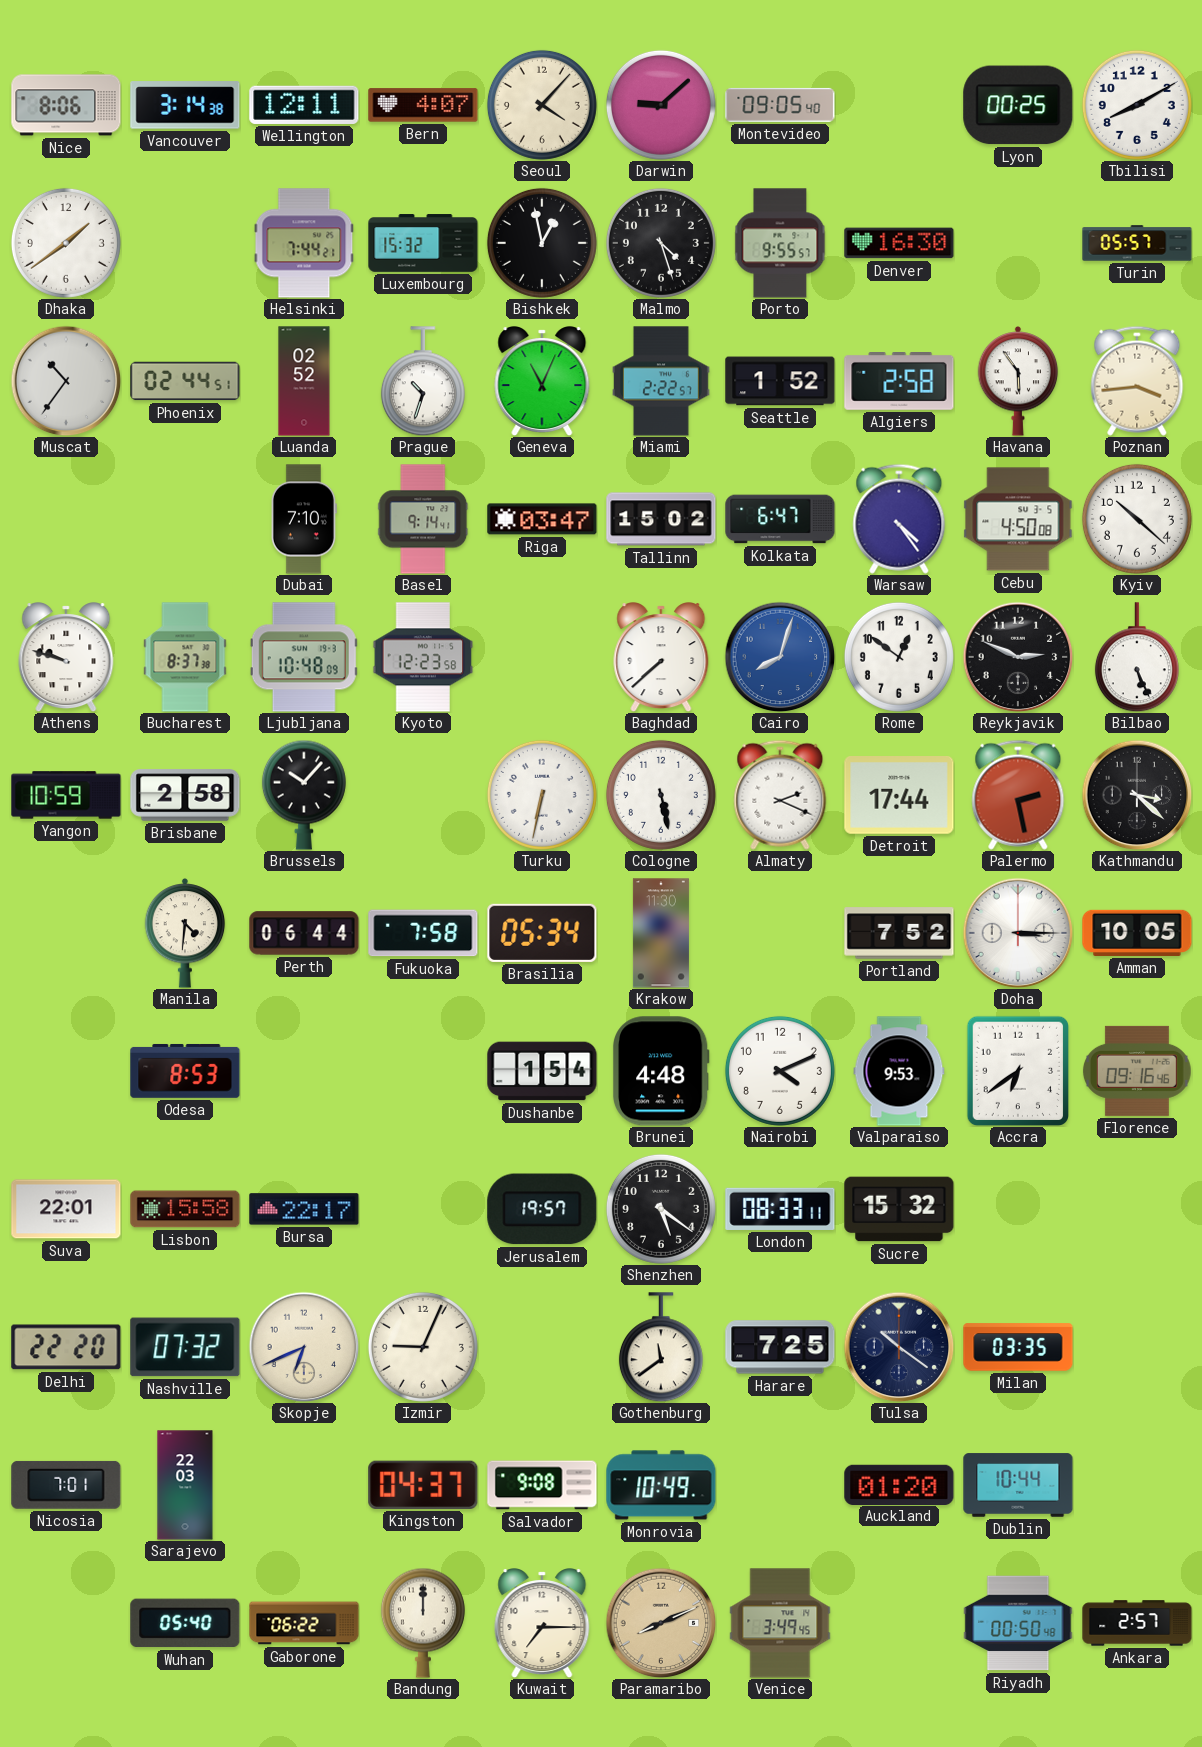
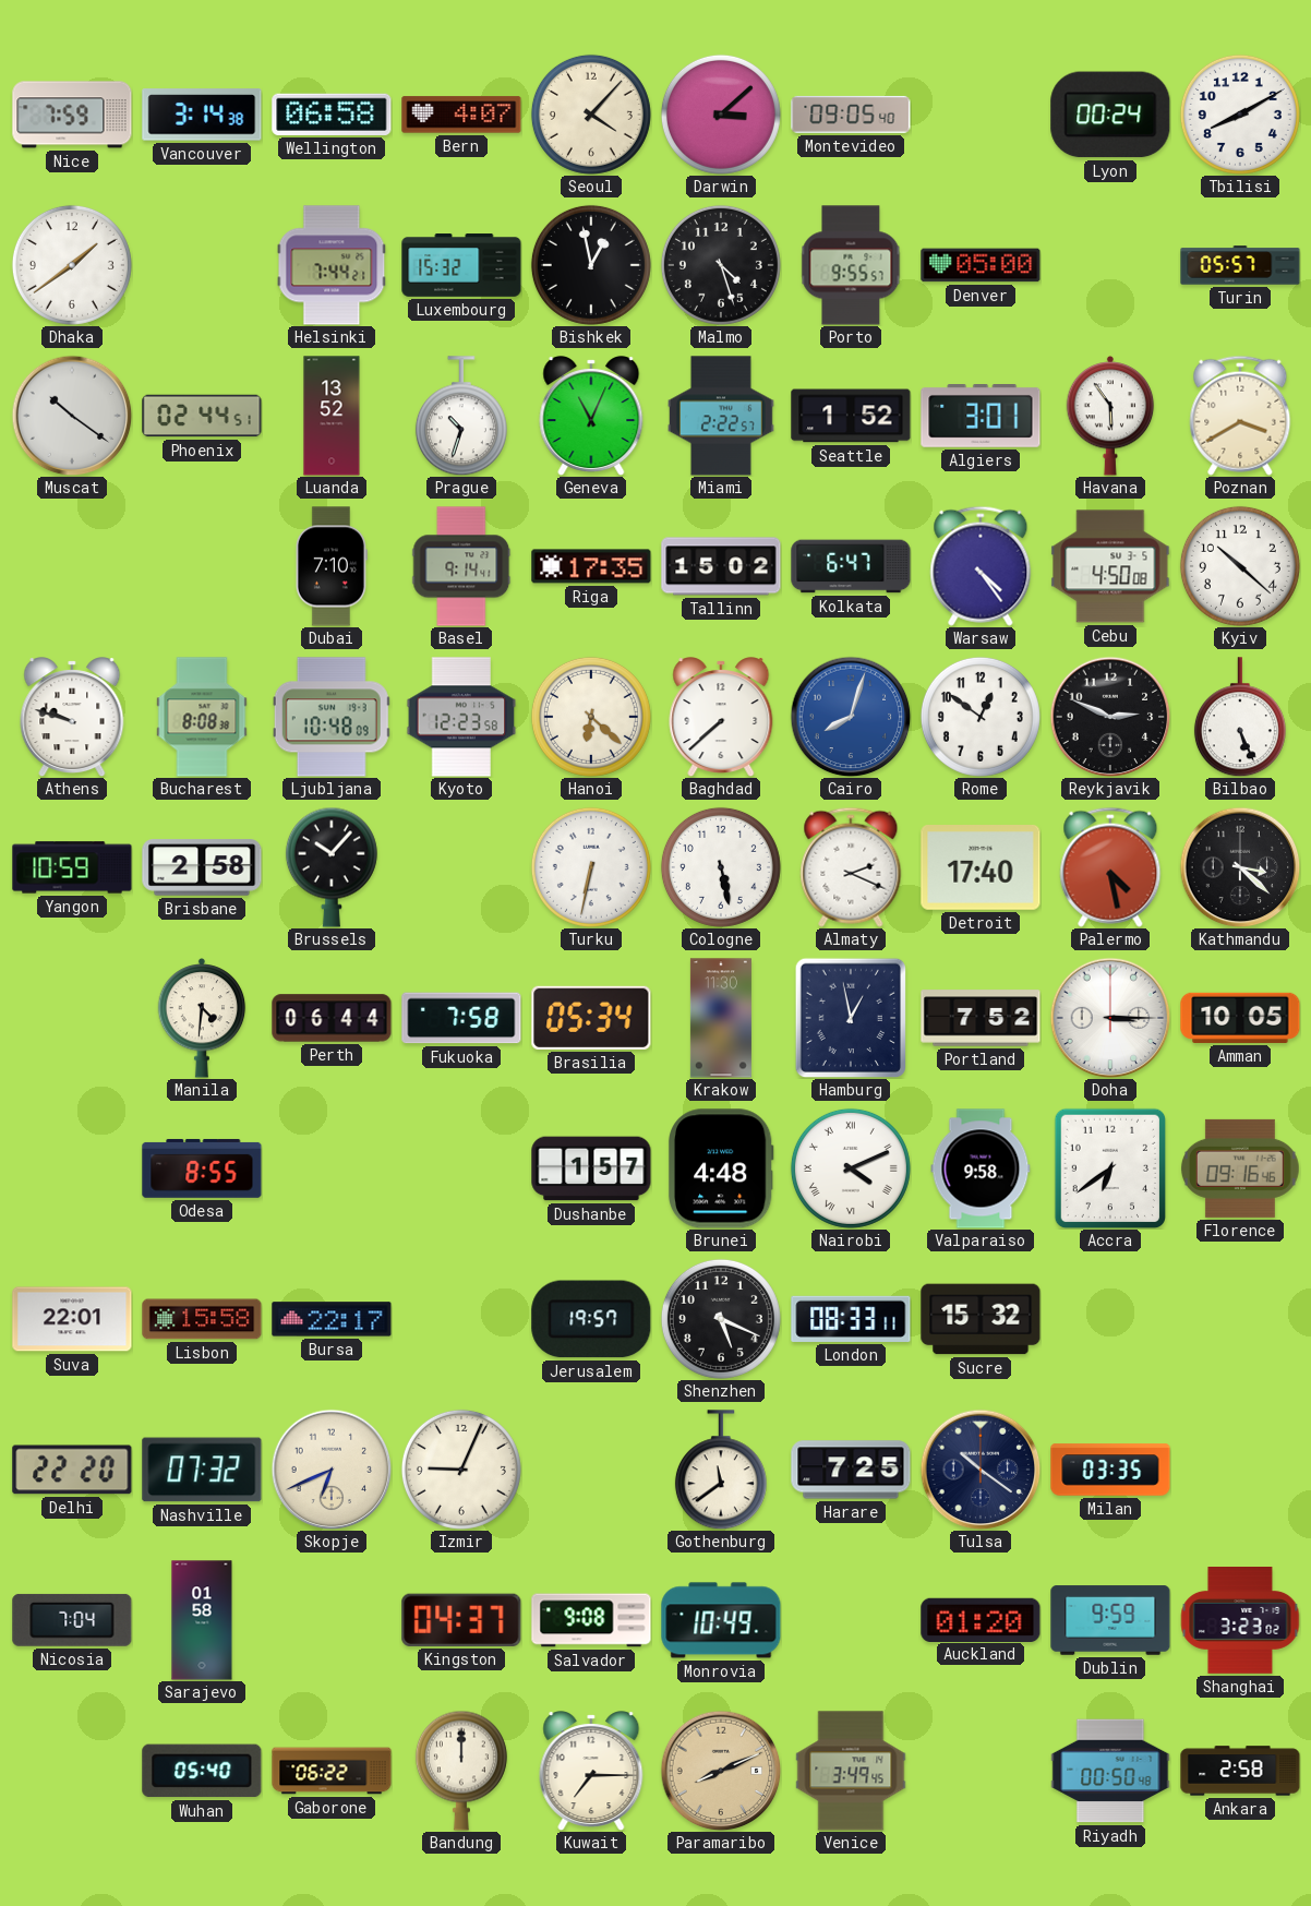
Nice: 8:06 -> 7:59
Wellington: 12:11 -> 06:58
Darwin: 9:08 -> 3:08
Lyon: 00:25 -> 00:24
Denver: 16:30 -> 05:00
Muscat: 10:36 -> 10:21
Luanda: 02:52 -> 13:52
Algiers: 2:58 -> 3:01
Poznan: 3:44 -> 3:40
Riga: 03:47 -> 17:35
Bucharest: 8:37 -> 8:08
Hanoi: none -> 6:22
Detroit: 17:44 -> 17:40
Palermo: 2:28 -> 4:28
Hamburg: none -> 12:58
Odesa: 8:53 -> 8:55
Dushanbe: 1:54 -> 1:57
Nairobi numerals: Arabic -> Roman
Valparaiso: 9:53 -> 9:58
Shenzhen: 5:21 -> 5:19
Nicosia: 7:01 -> 7:04
Sarajevo: 22:03 -> 01:58
Dublin: 10:44 -> 9:59
Shanghai: none -> 3:23
Ankara: 2:57 -> 2:58
